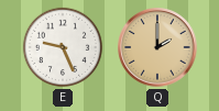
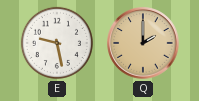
E: 9:26 -> 9:28
